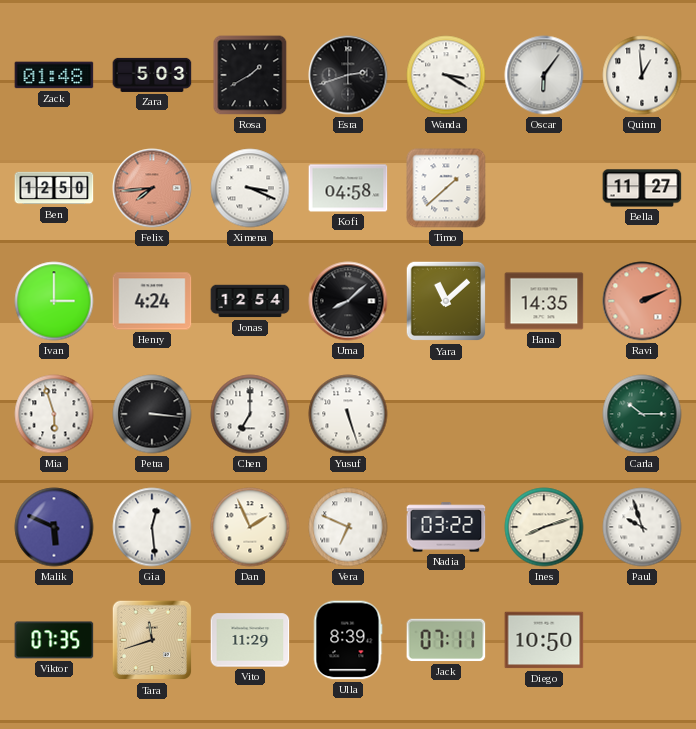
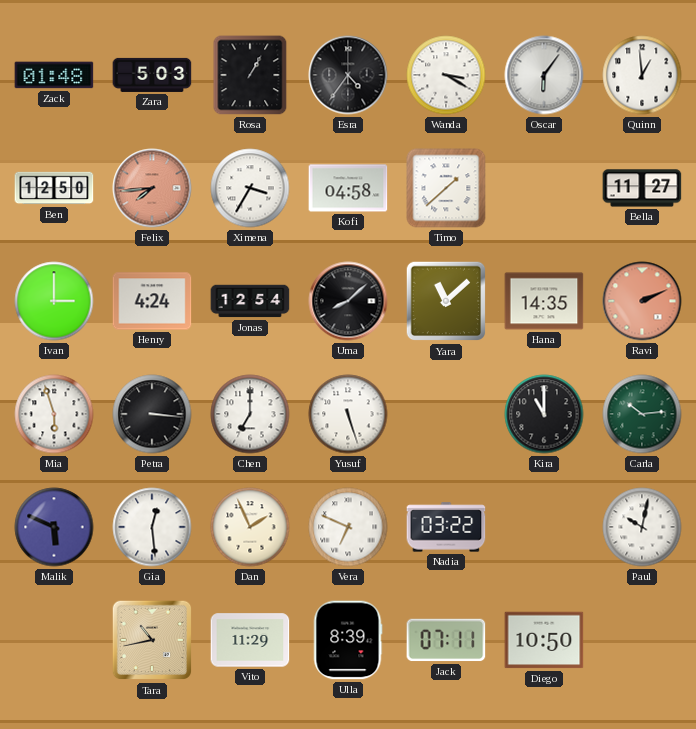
Rosa: 1:40 -> 1:05
Esra: 2:42 -> 4:36
Ximena: 3:19 -> 3:35
Kira: none -> 11:00
Carla: 10:15 -> 10:14
Ines: 8:12 -> none
Paul: 9:57 -> 10:02
Viktor: 07:35 -> none
Tara: 11:42 -> 10:43
